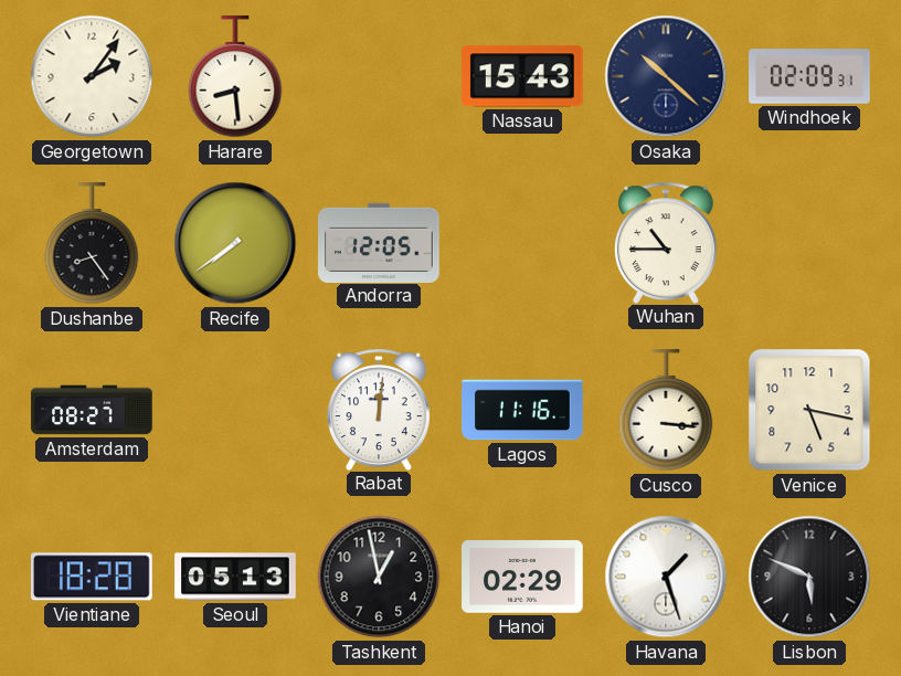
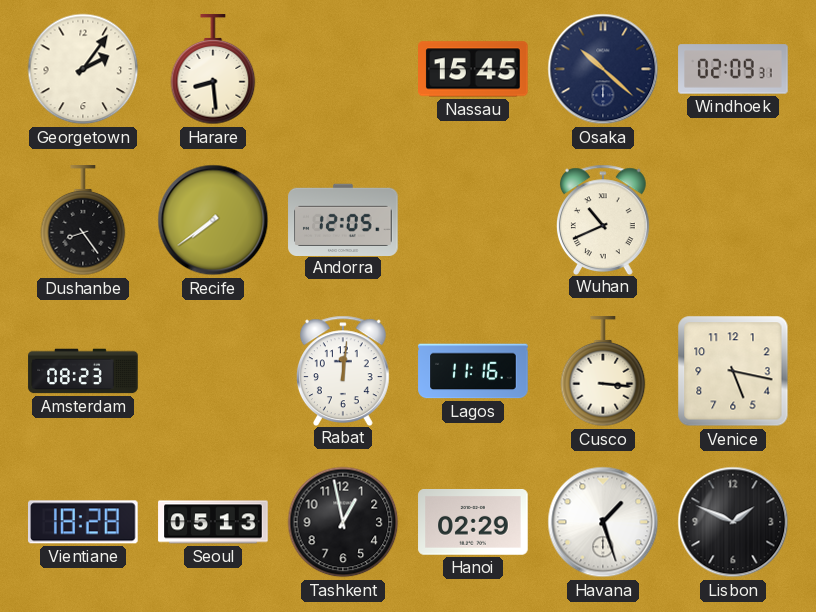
Nassau: 15:43 -> 15:45
Wuhan: 10:45 -> 10:41
Amsterdam: 08:27 -> 08:23
Lisbon: 5:49 -> 1:49
